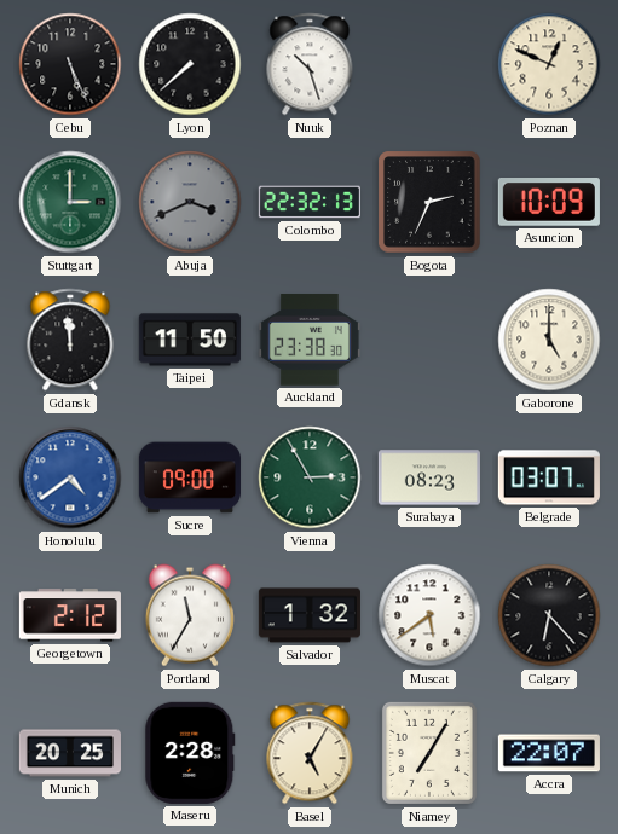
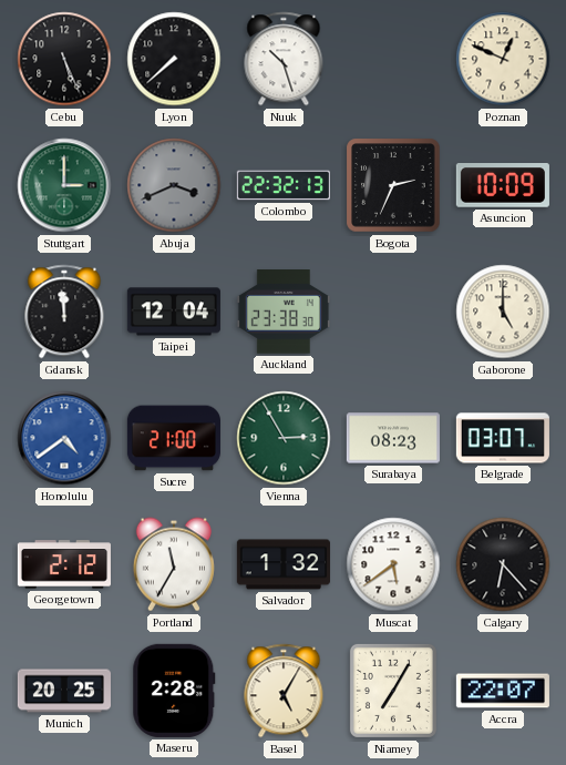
Taipei: 11:50 -> 12:04
Sucre: 09:00 -> 21:00
